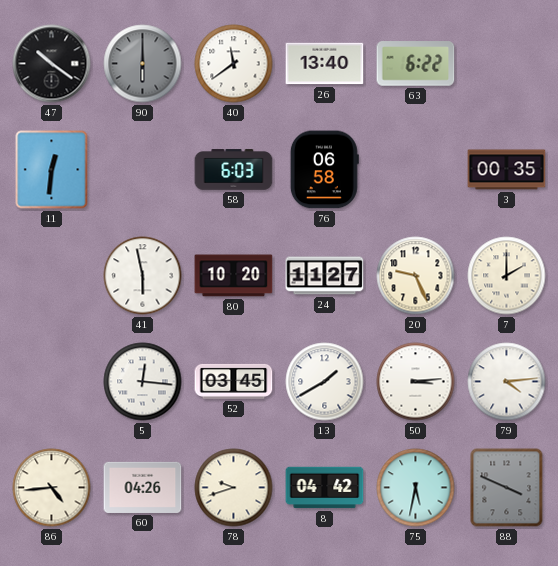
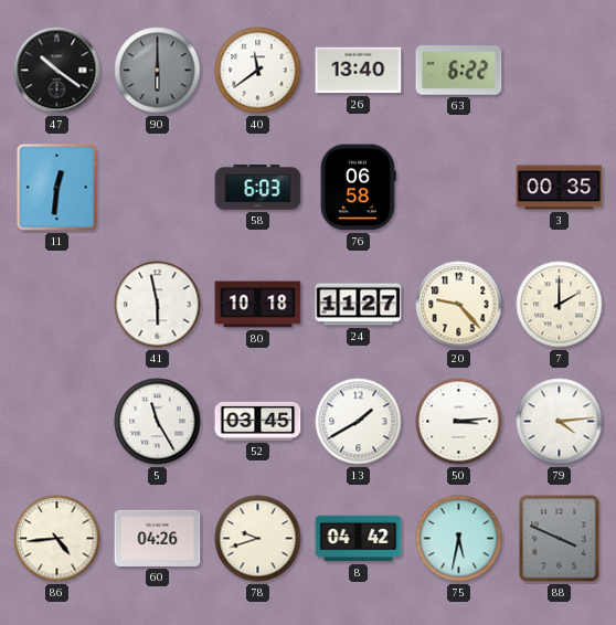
80: 10:20 -> 10:18
20: 9:26 -> 9:23
5: 12:16 -> 11:25
